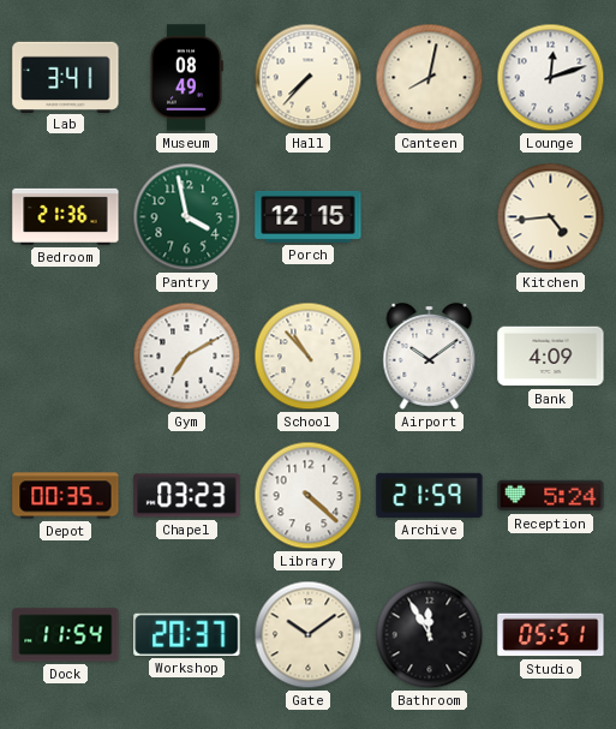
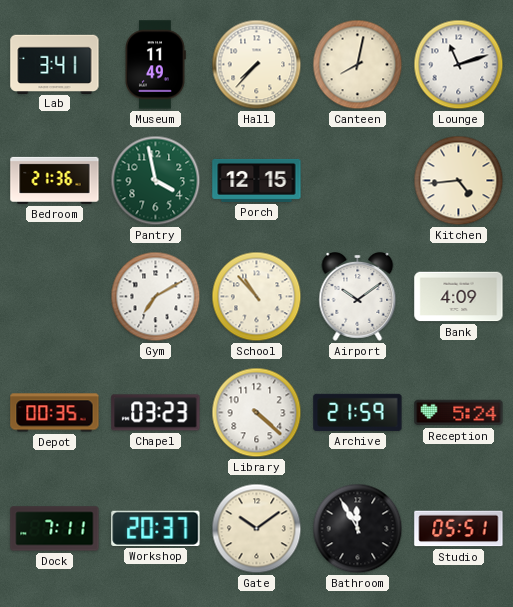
Museum: 08:49 -> 11:49
Lounge: 12:12 -> 11:12
Dock: 11:54 -> 7:11
